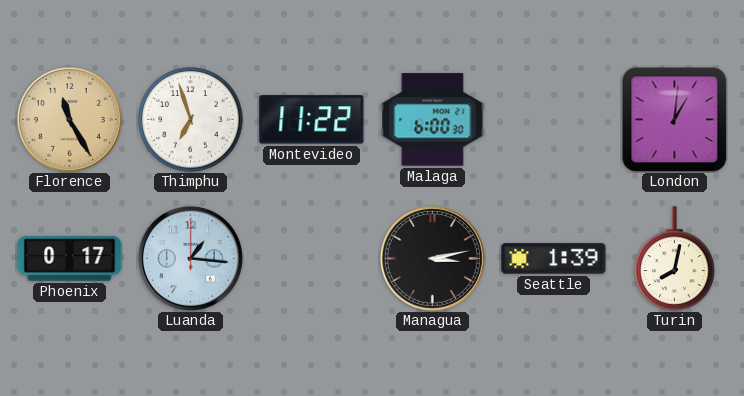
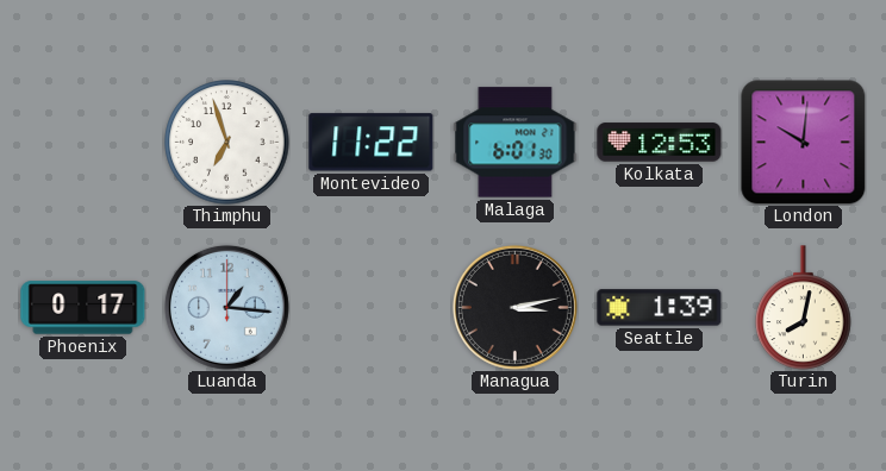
Florence: 11:25 -> none
Malaga: 6:00 -> 6:01
Kolkata: none -> 12:53
London: 1:01 -> 10:01
